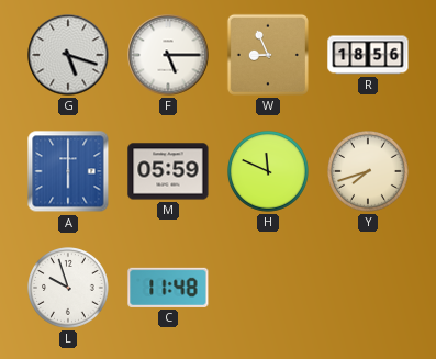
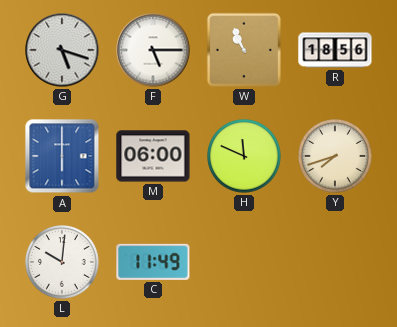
W: 8:56 -> 10:56
M: 05:59 -> 06:00
L: 9:57 -> 10:01
C: 11:48 -> 11:49
